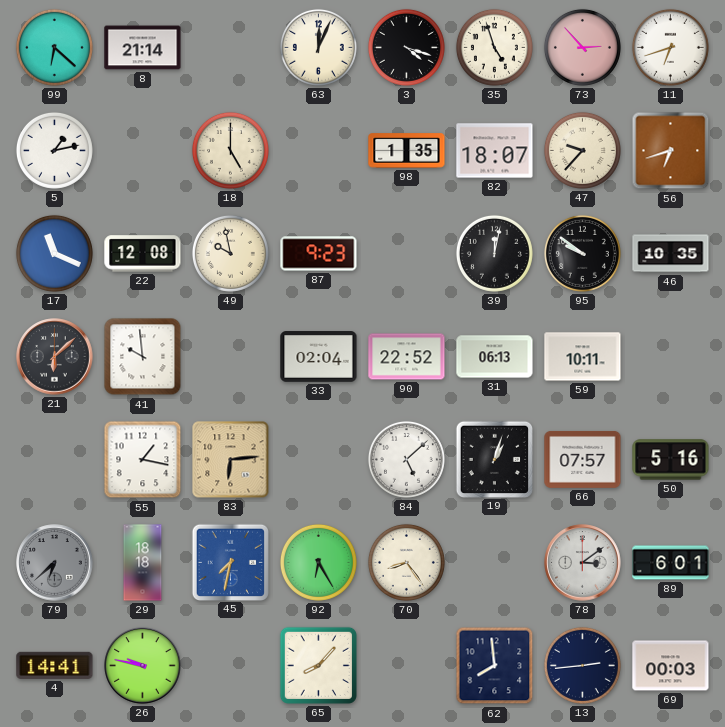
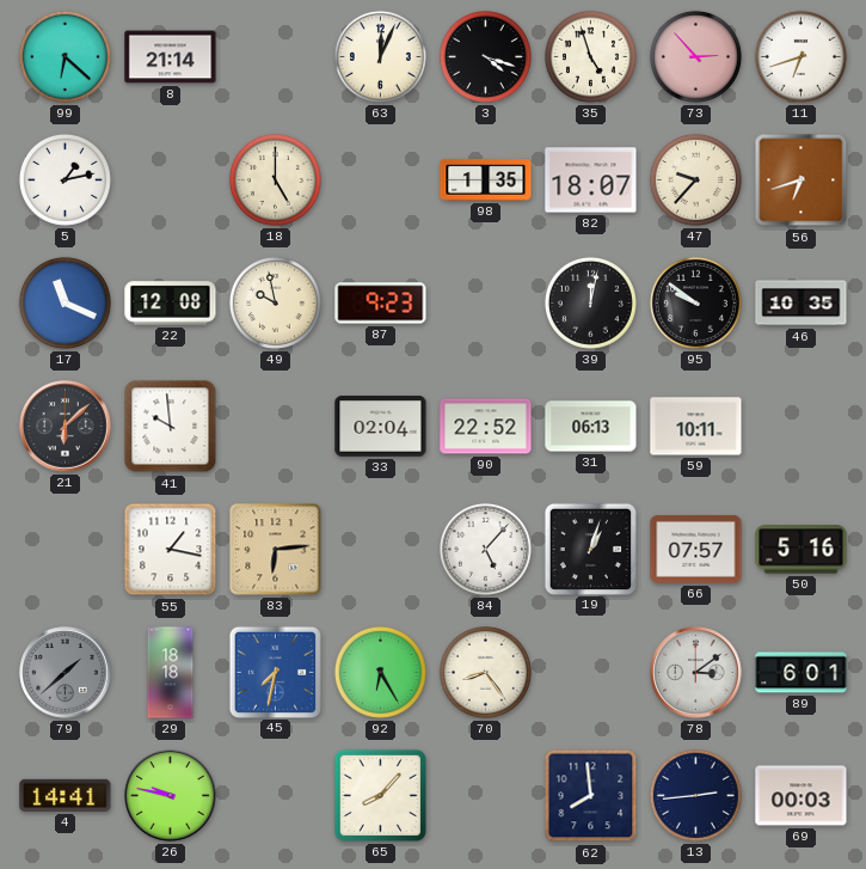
84: 5:08 -> 5:07
79: 6:38 -> 1:38
